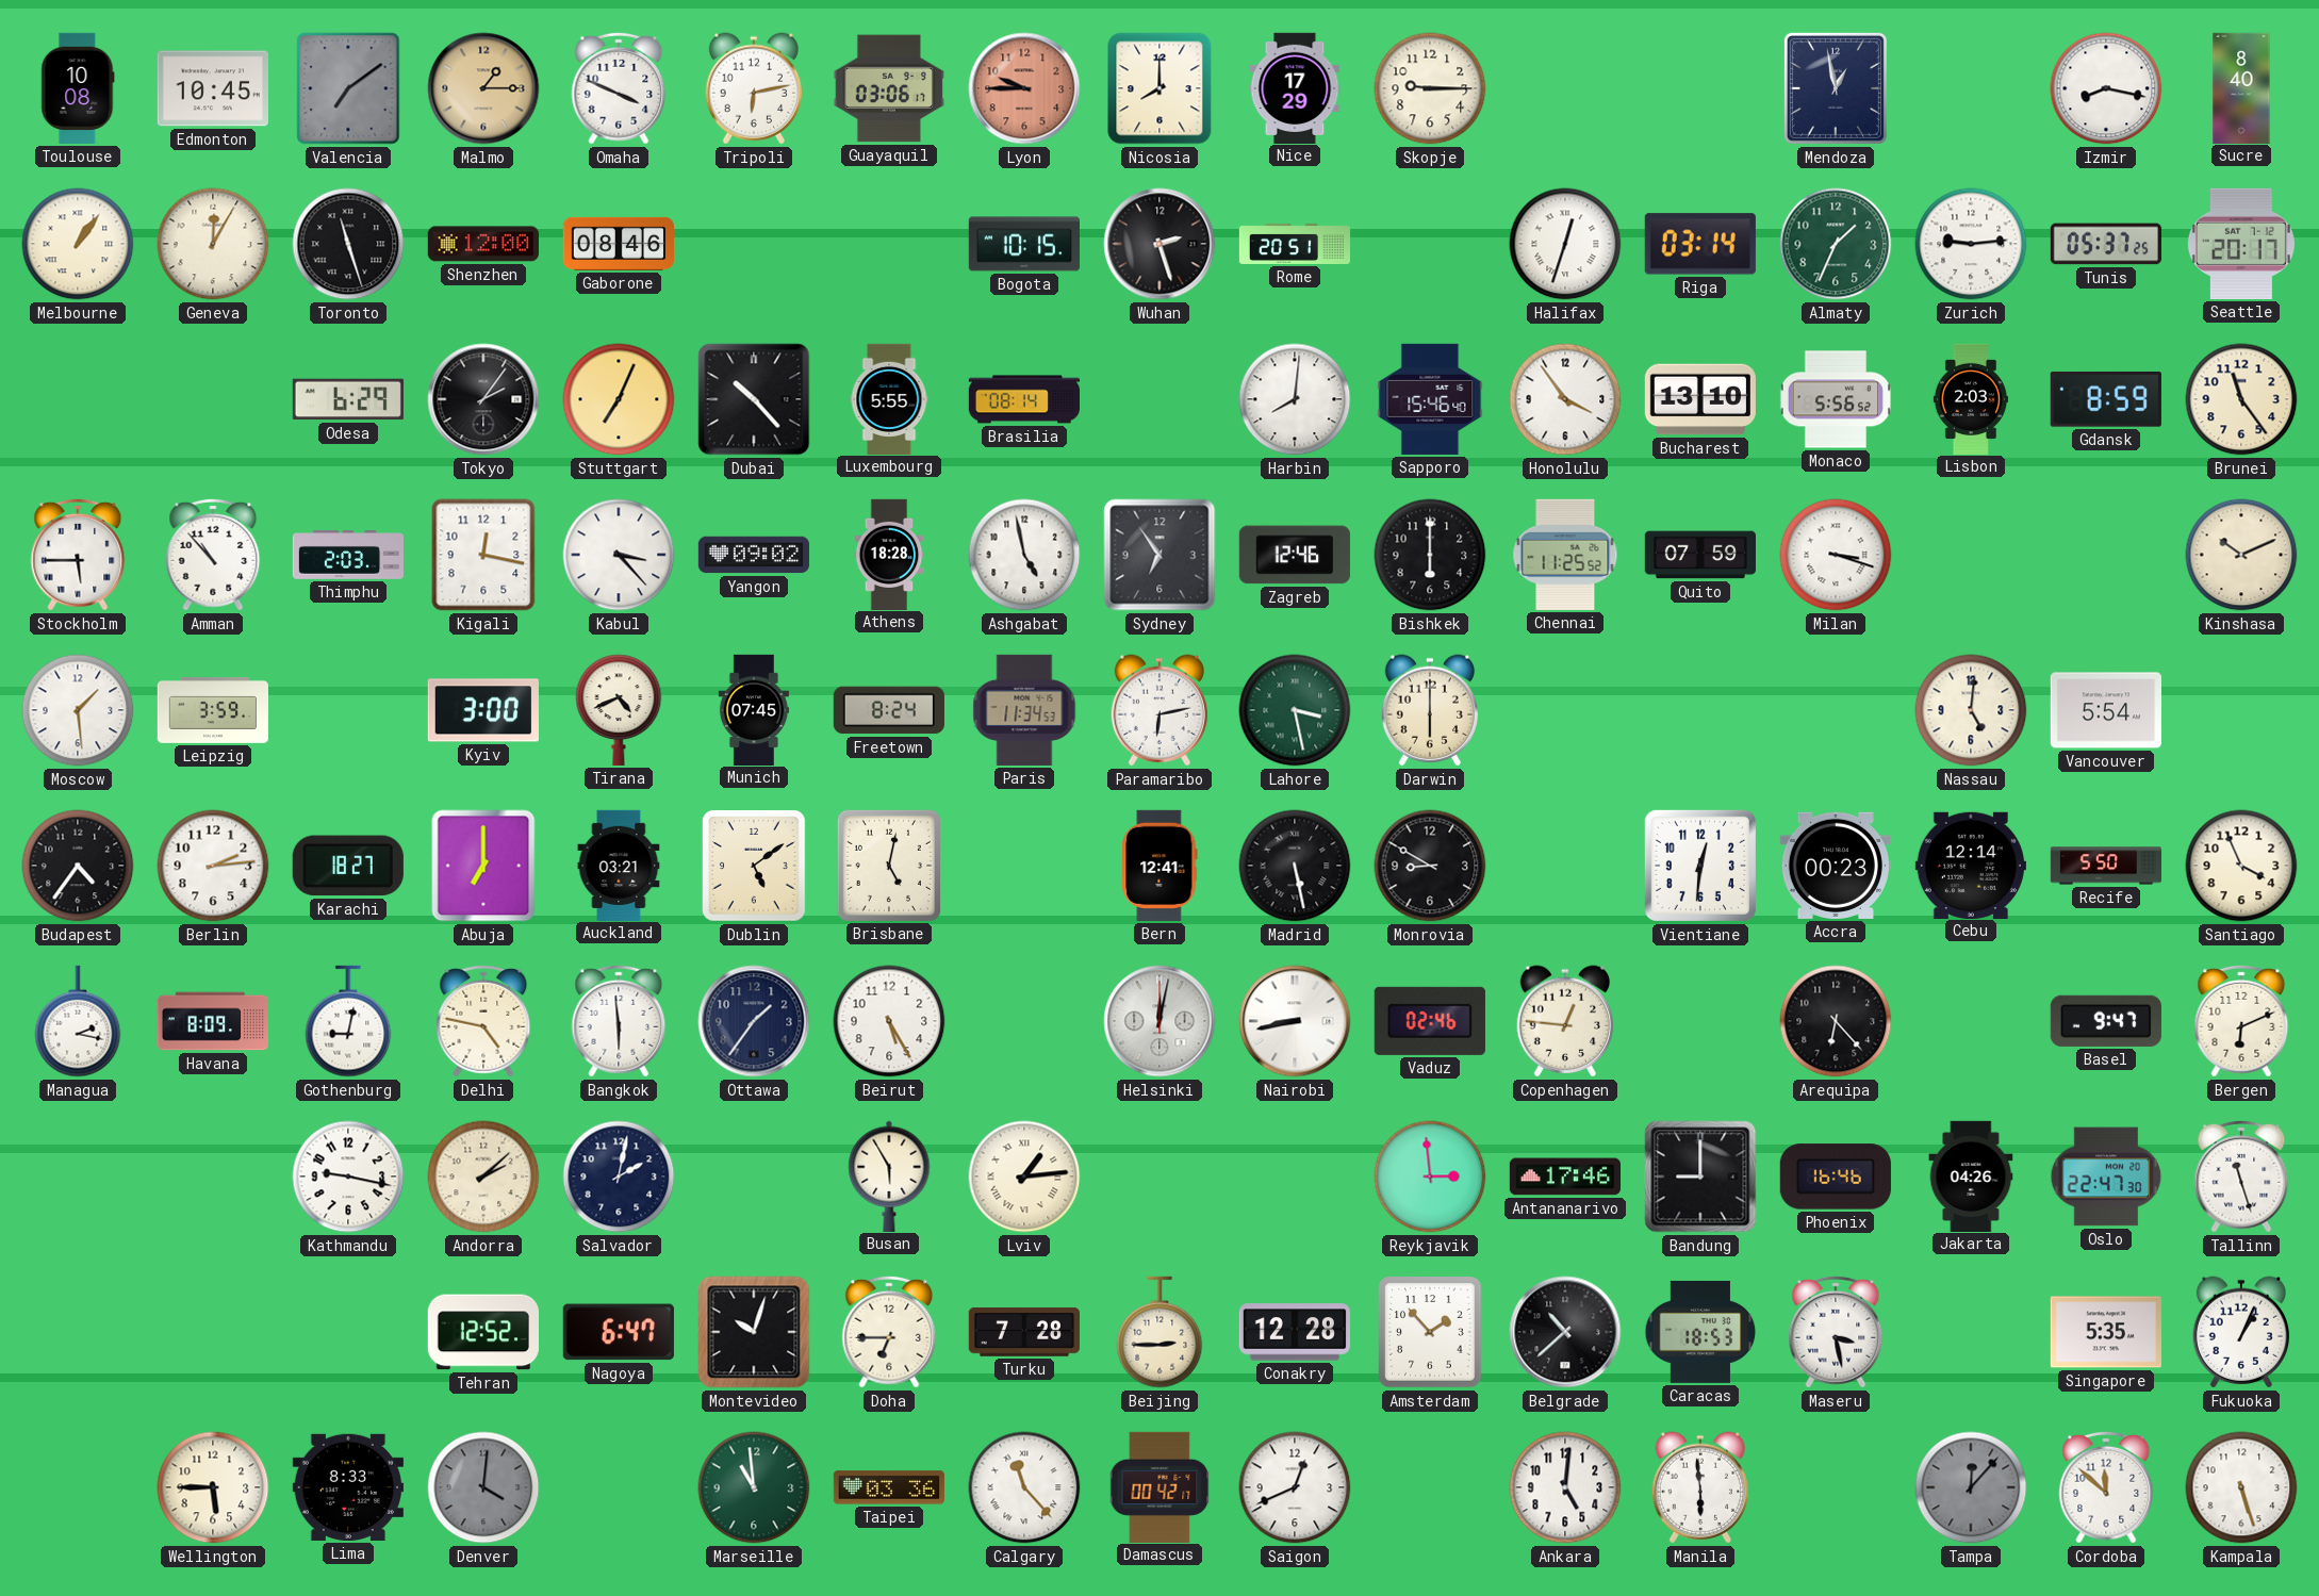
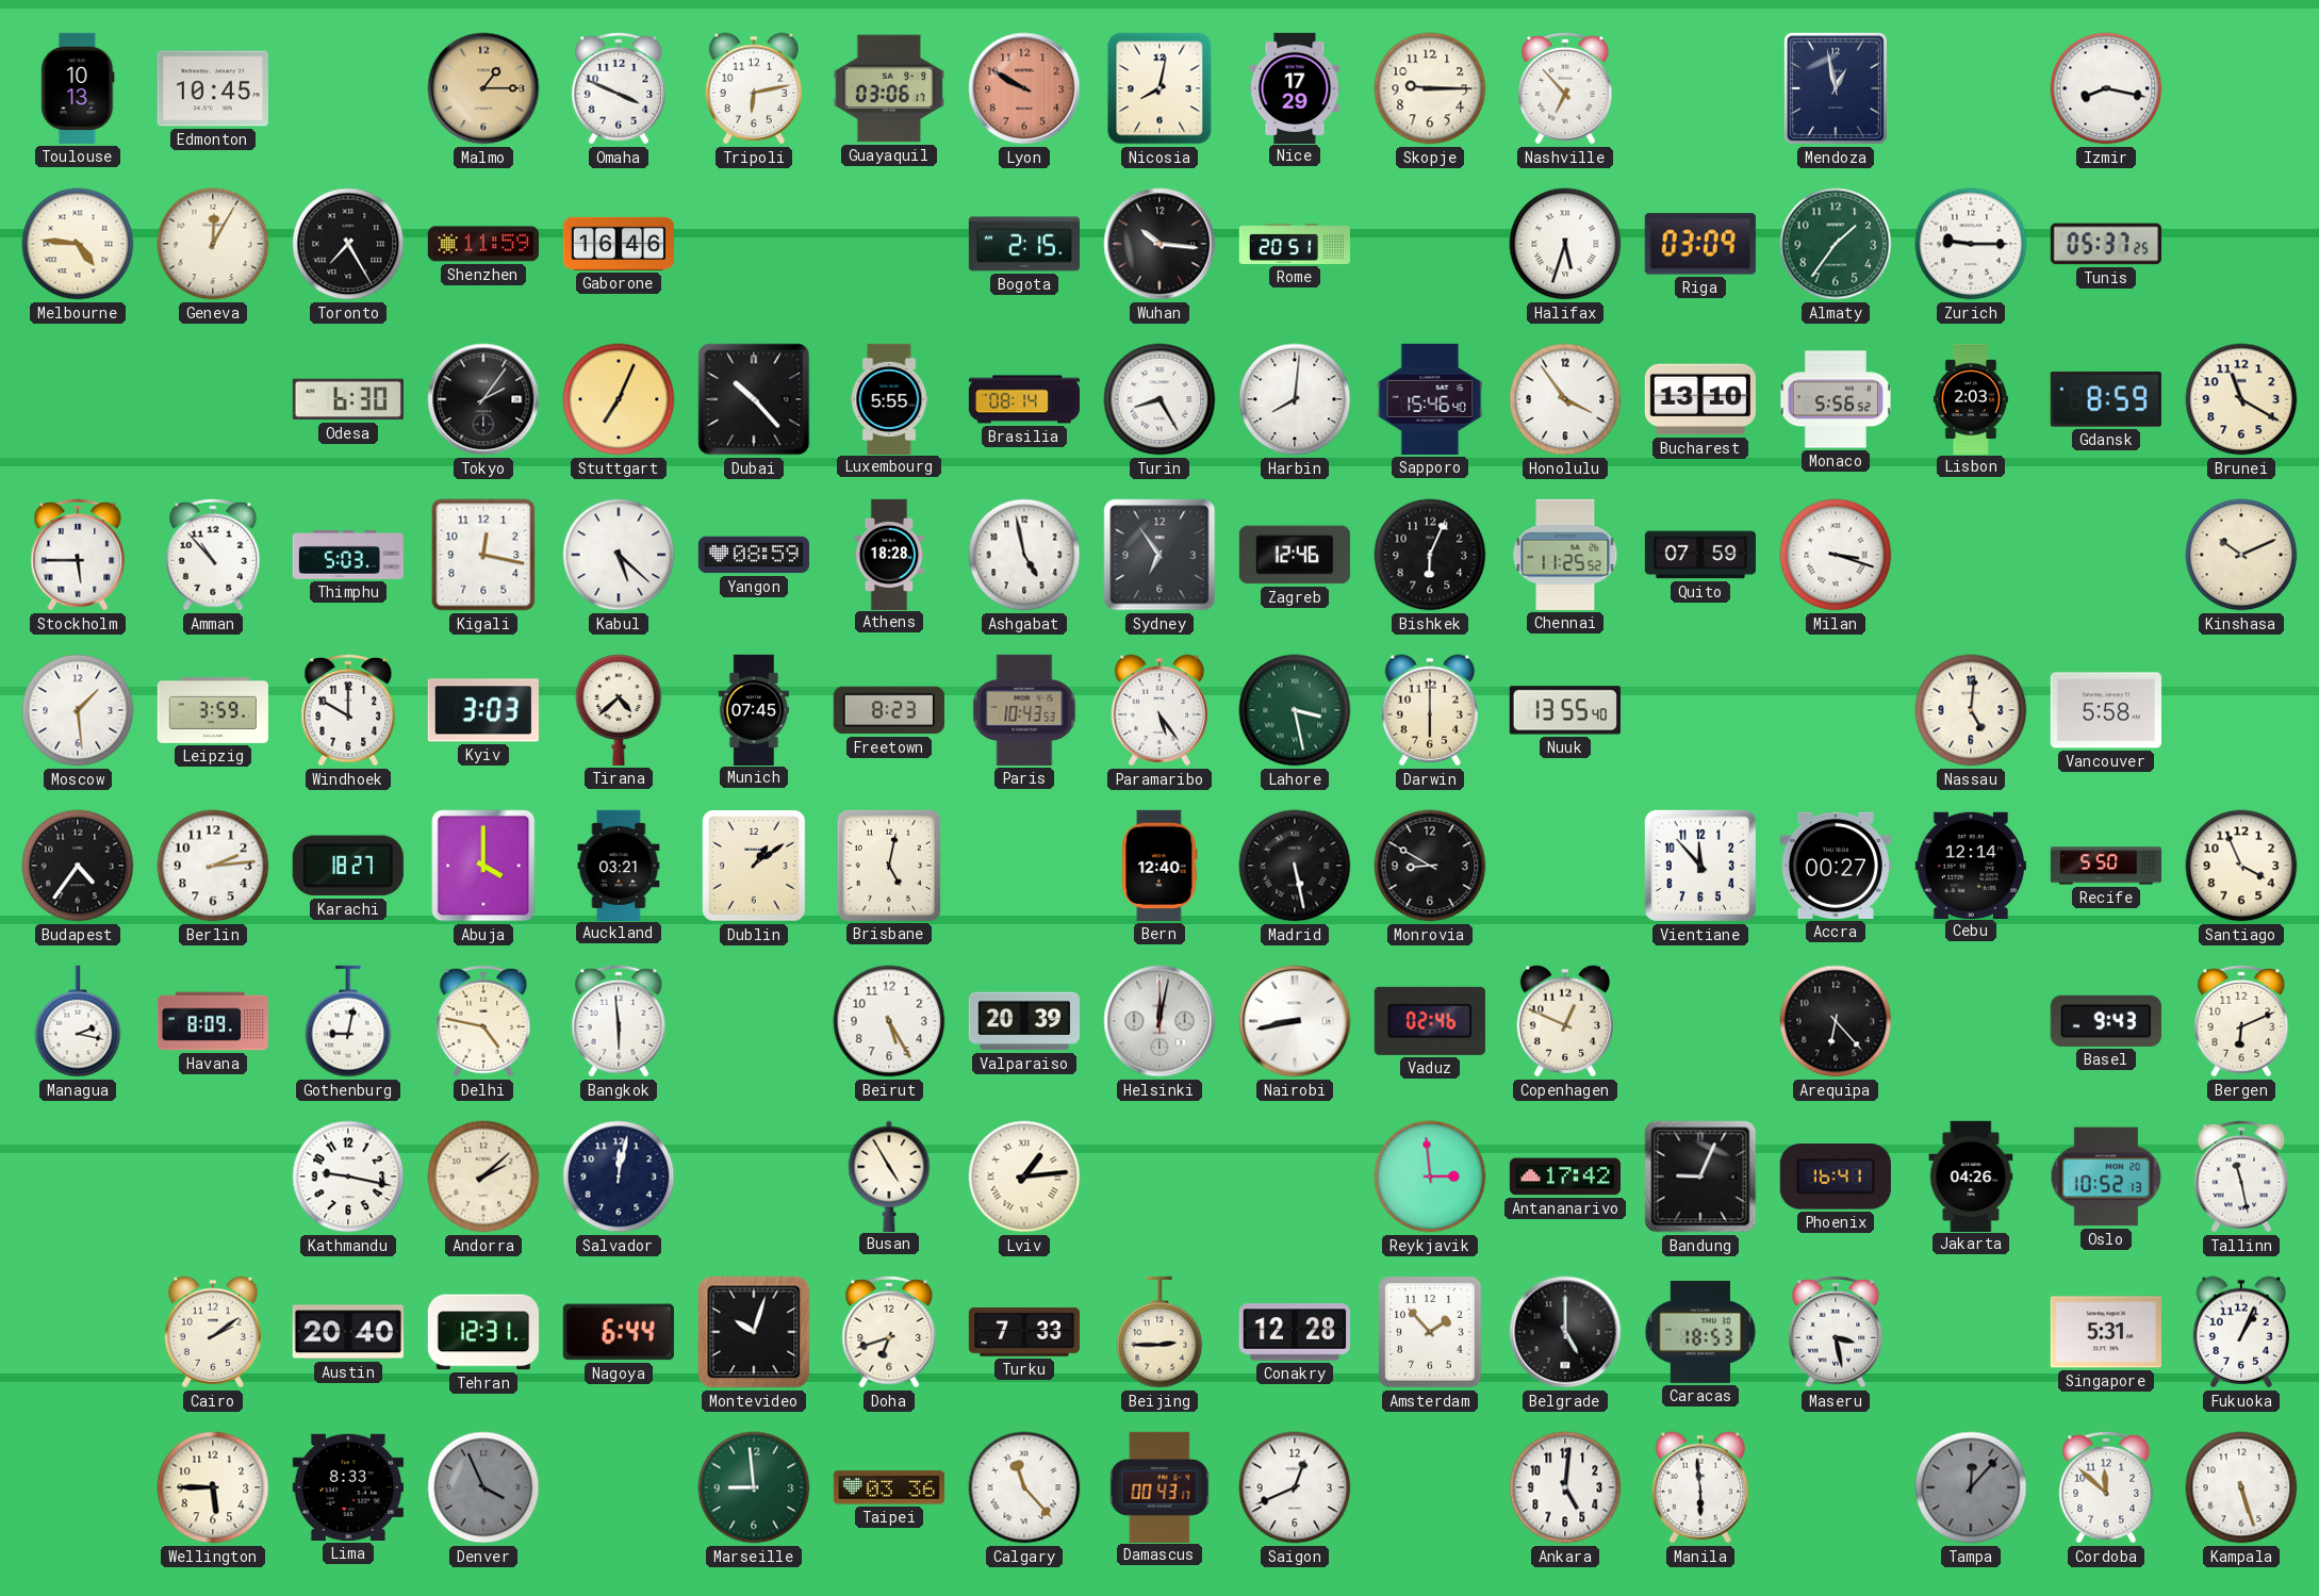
Toulouse: 10:08 -> 10:13
Valencia: 7:09 -> none
Lyon: 9:45 -> 9:50
Nicosia: 8:00 -> 8:02
Nashville: none -> 6:53
Sucre: 8:40 -> none
Melbourne: 1:06 -> 4:46
Toronto: 11:27 -> 7:25
Shenzhen: 12:00 -> 11:59
Gaborone: 08:46 -> 16:46
Bogota: 10:15 -> 2:15
Wuhan: 2:27 -> 10:16
Halifax: 12:33 -> 5:33
Riga: 03:14 -> 03:09
Almaty: 1:34 -> 1:36
Zurich: 9:14 -> 9:15
Seattle: 20:17 -> none
Odesa: 6:29 -> 6:30
Turin: none -> 8:25
Brunei: 11:24 -> 11:20
Thimphu: 2:03 -> 5:03
Kabul: 3:23 -> 5:22
Yangon: 09:02 -> 08:59
Bishkek: 6:00 -> 6:04
Windhoek: none -> 10:00
Kyiv: 3:00 -> 3:03
Tirana: 4:41 -> 4:38
Freetown: 8:24 -> 8:23
Paris: 11:34 -> 10:43
Paramaribo: 6:13 -> 5:24
Nuuk: none -> 13:55
Vancouver: 5:54 -> 5:58
Abuja: 7:00 -> 4:00
Dublin: 5:09 -> 1:09
Bern: 12:41 -> 12:40
Vientiane: 12:31 -> 11:53
Accra: 00:23 -> 00:27
Ottawa: 1:36 -> none
Valparaiso: none -> 20:39
Copenhagen: 12:46 -> 12:49
Basel: 9:47 -> 9:43
Salvador: 2:02 -> 12:02
Busan: 5:55 -> 4:55
Antananarivo: 17:46 -> 17:42
Bandung: 9:00 -> 9:04
Phoenix: 16:46 -> 16:41
Oslo: 22:47 -> 10:52
Tallinn: 11:27 -> 11:28
Cairo: none -> 2:09
Austin: none -> 20:40
Tehran: 12:52 -> 12:31
Nagoya: 6:47 -> 6:44
Doha: 6:45 -> 6:42
Turku: 7:28 -> 7:33
Belgrade: 10:38 -> 5:00
Singapore: 5:35 -> 5:31
Denver: 4:01 -> 3:56
Marseille: 10:59 -> 8:59
Damascus: 00:42 -> 00:43
